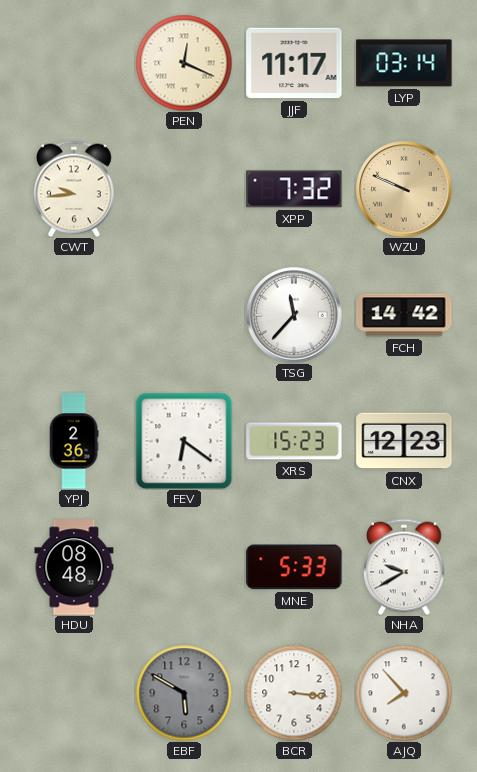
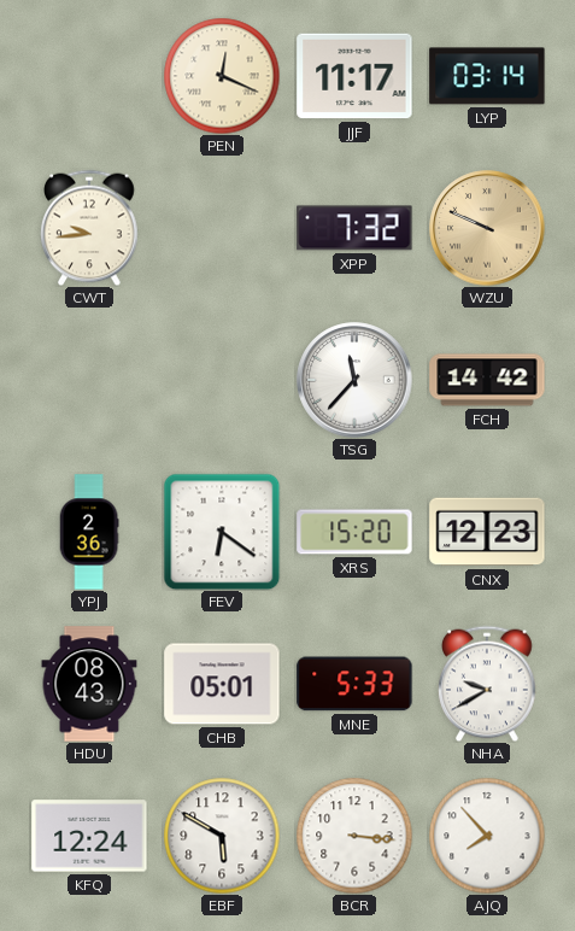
XRS: 15:23 -> 15:20
HDU: 08:48 -> 08:43
CHB: none -> 05:01
KFQ: none -> 12:24
EBF dial: grey -> white
